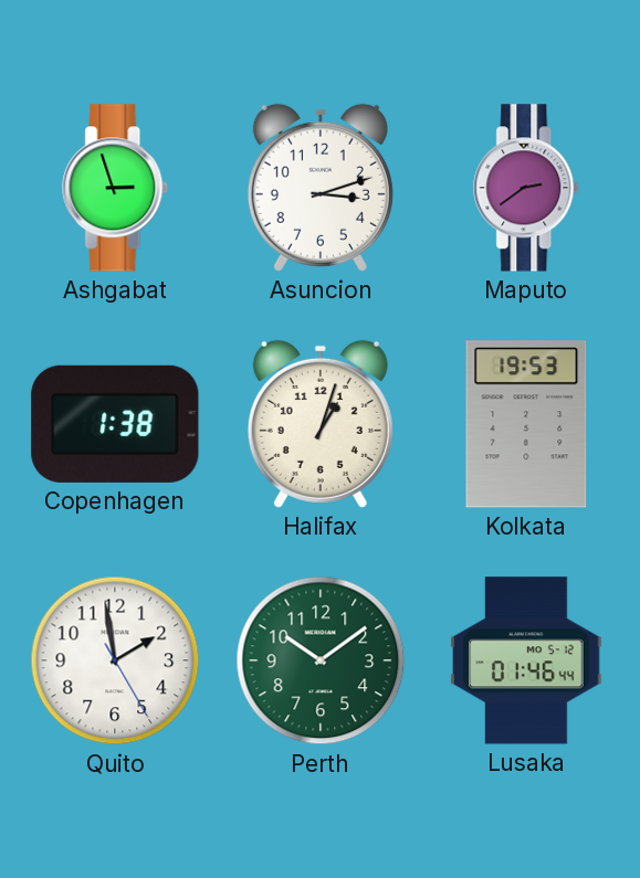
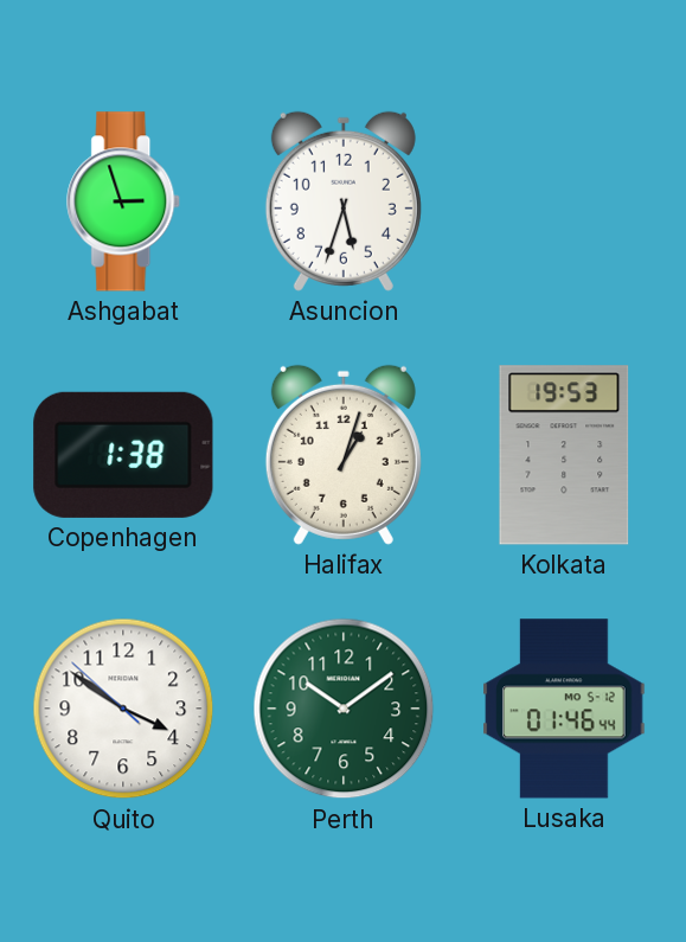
Asuncion: 3:12 -> 5:33
Maputo: 2:39 -> none
Quito: 1:58 -> 3:50
